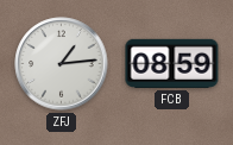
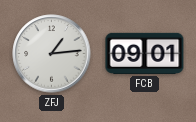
FCB: 08:59 -> 09:01
